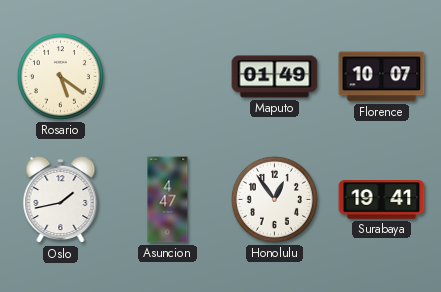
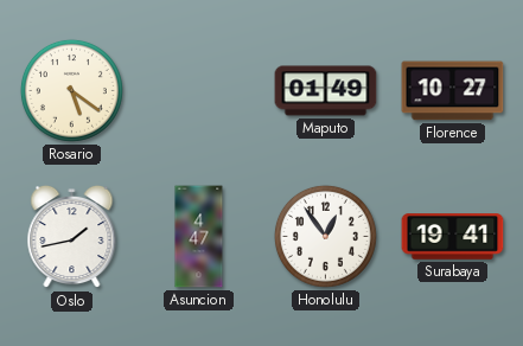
Florence: 10:07 -> 10:27
